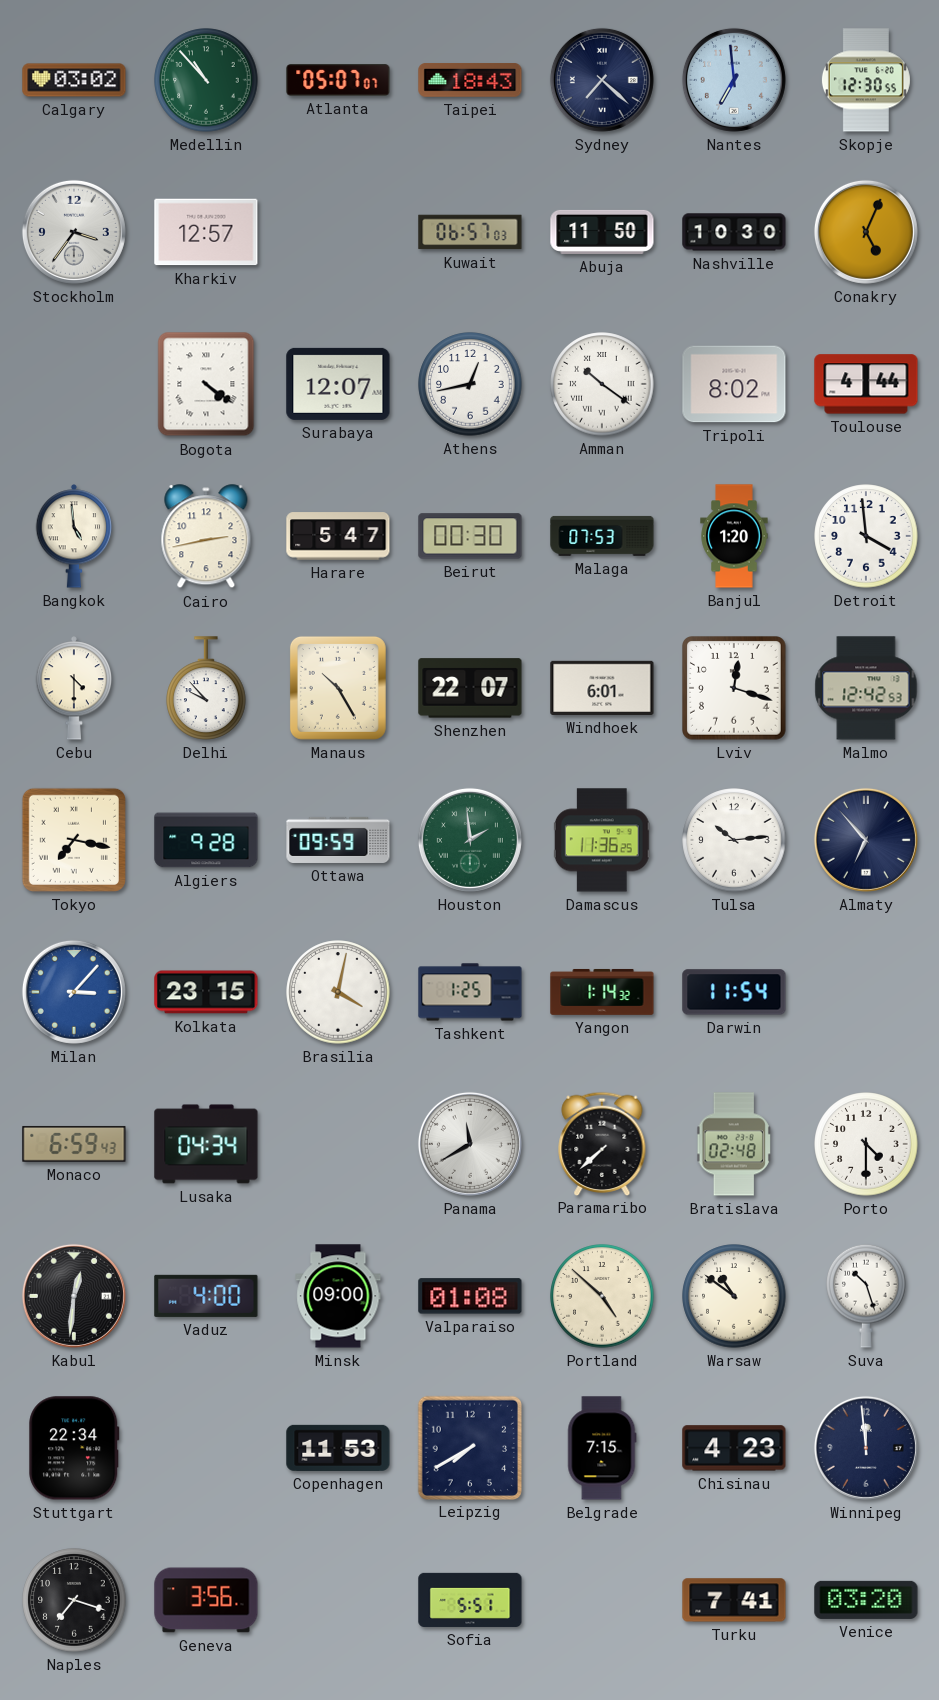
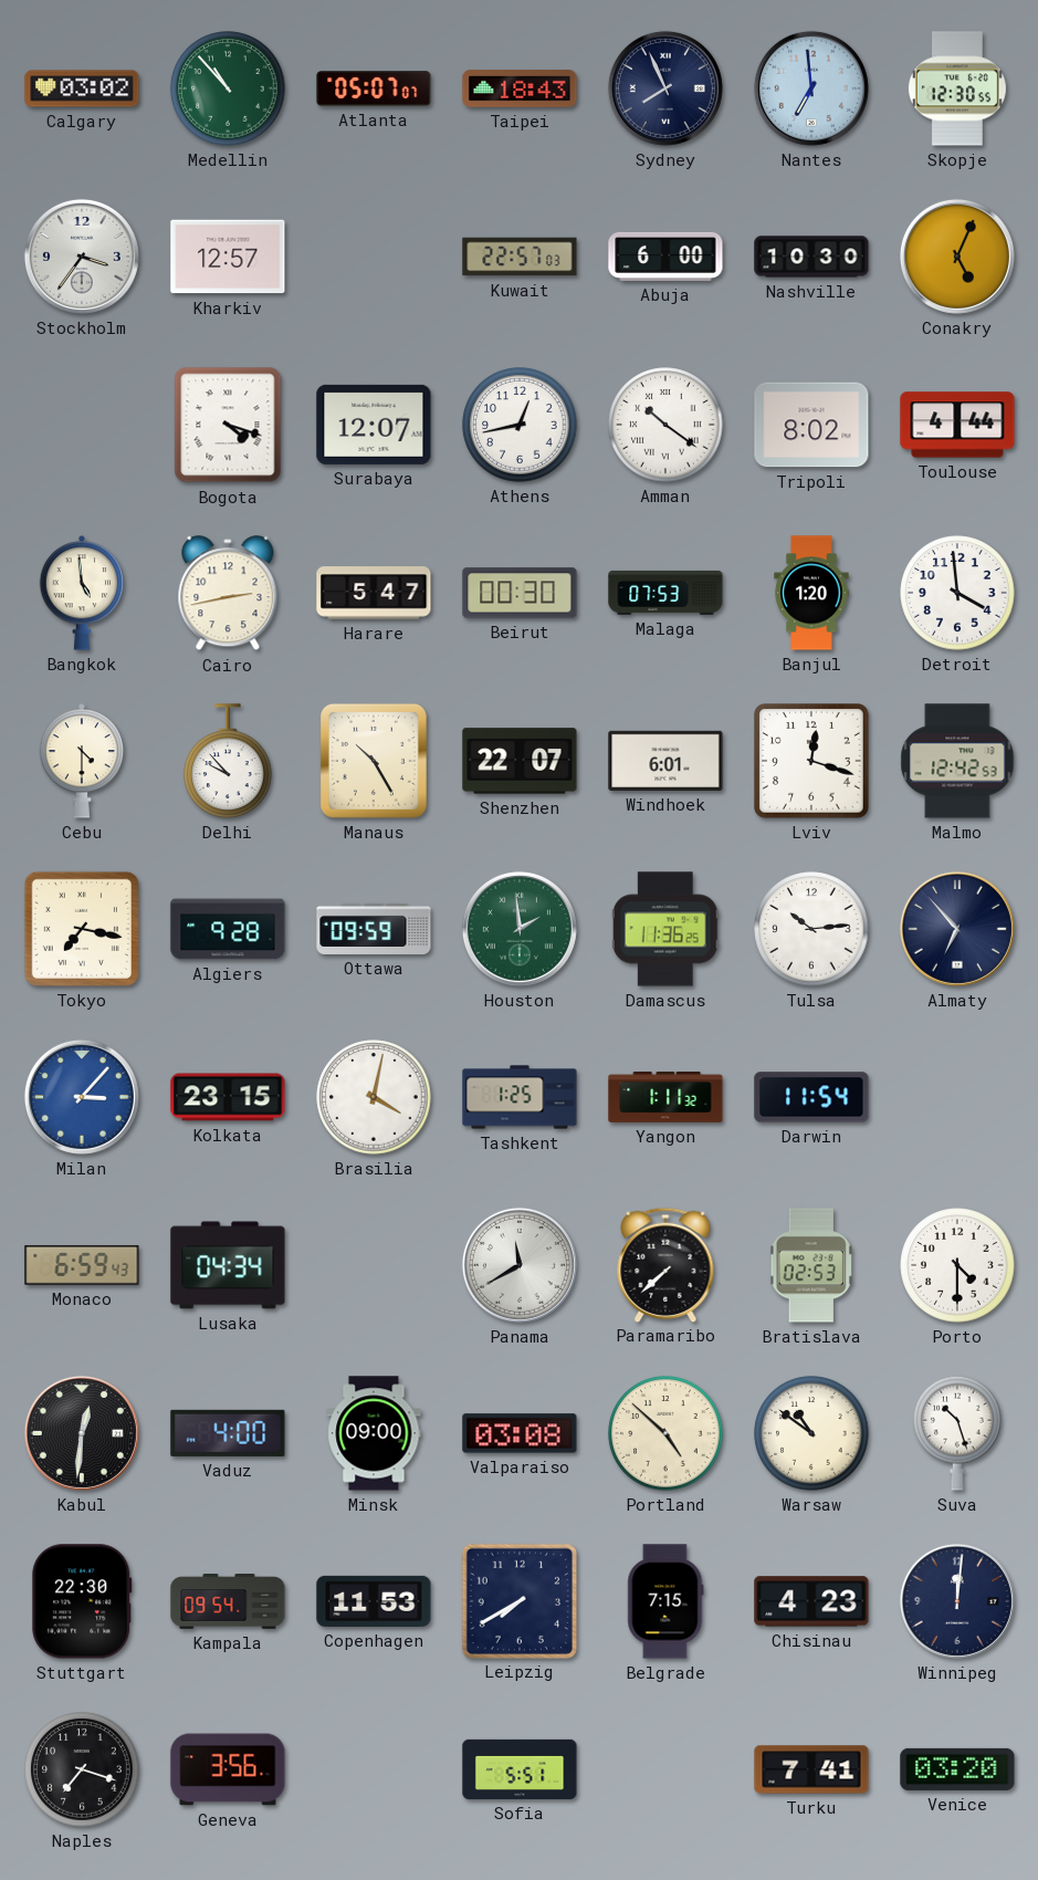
Sydney: 7:22 -> 7:56
Kuwait: 06:57 -> 22:57
Abuja: 11:50 -> 6:00
Bogota: 4:21 -> 4:18
Yangon: 1:14 -> 1:11
Bratislava: 02:48 -> 02:53
Valparaiso: 01:08 -> 03:08
Stuttgart: 22:34 -> 22:30
Kampala: none -> 09:54
Winnipeg: 11:59 -> 12:01
